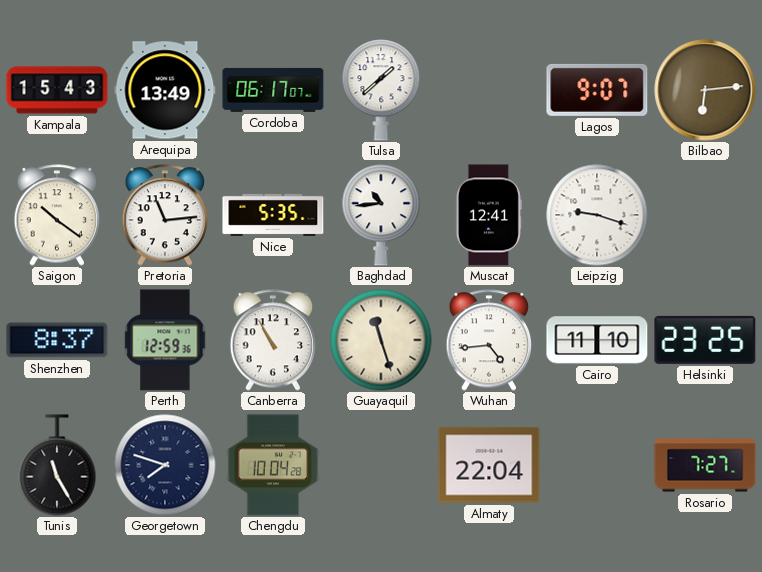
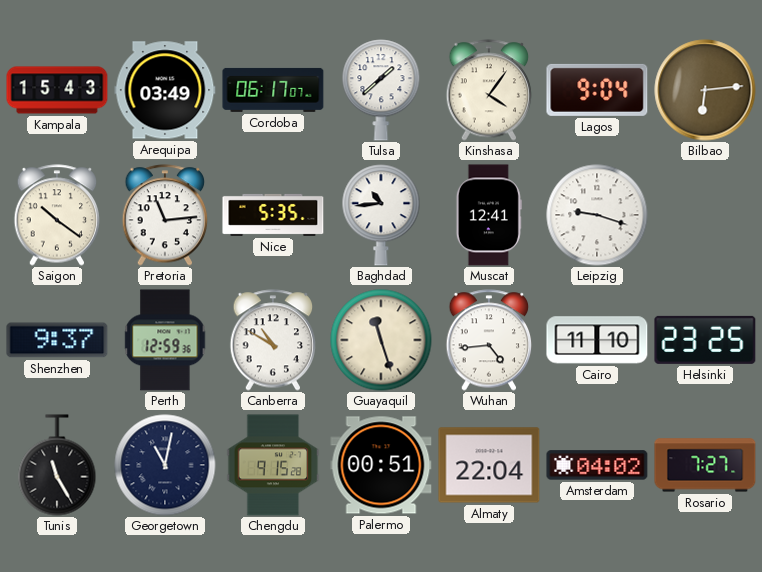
Arequipa: 13:49 -> 03:49
Kinshasa: none -> 4:06
Lagos: 9:07 -> 9:04
Shenzhen: 8:37 -> 9:37
Canberra: 10:55 -> 10:50
Georgetown: 7:48 -> 11:02
Chengdu: 10:04 -> 9:15
Palermo: none -> 00:51
Amsterdam: none -> 04:02
